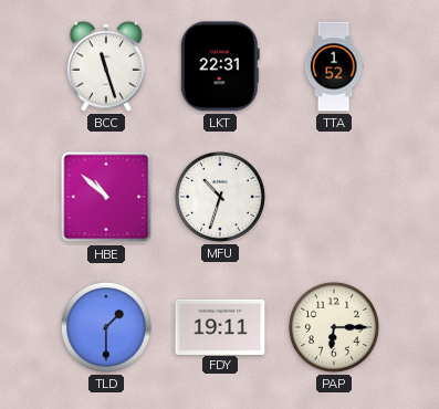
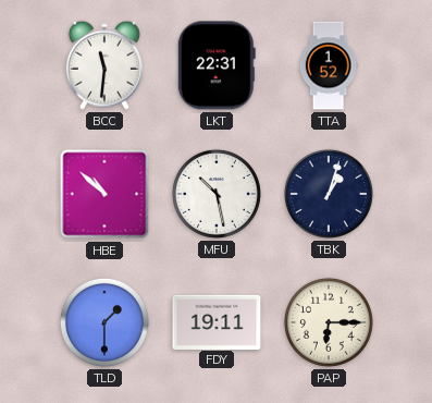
BCC: 11:27 -> 11:31
MFU: 10:33 -> 10:28
TBK: none -> 1:03
